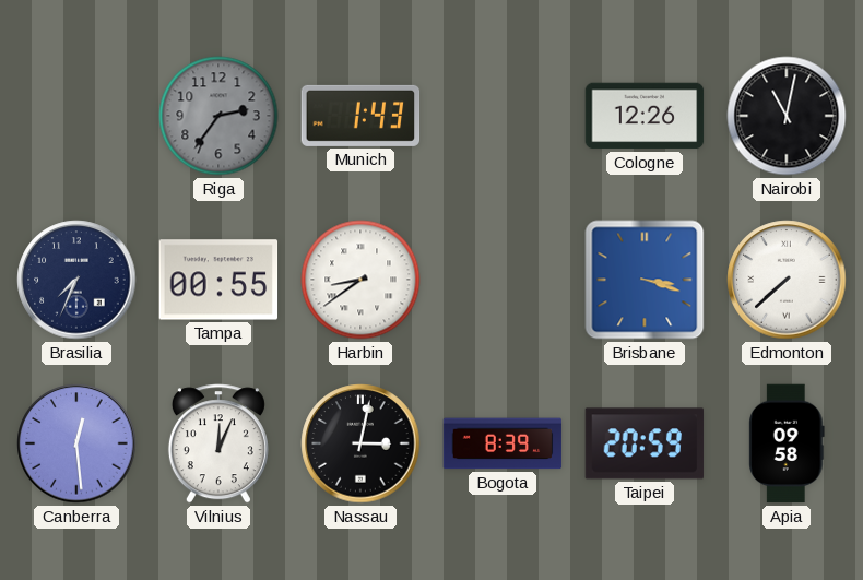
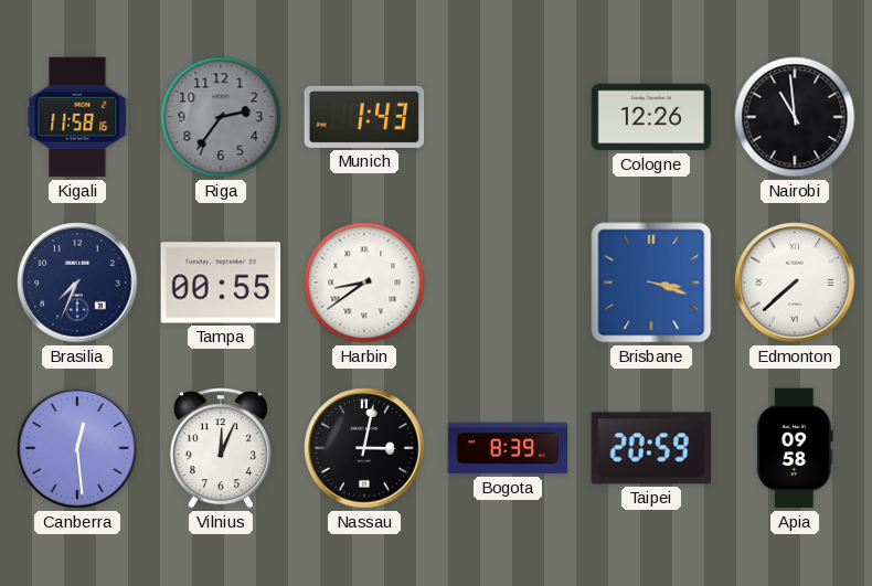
Kigali: none -> 11:58
Nairobi: 11:02 -> 10:59
